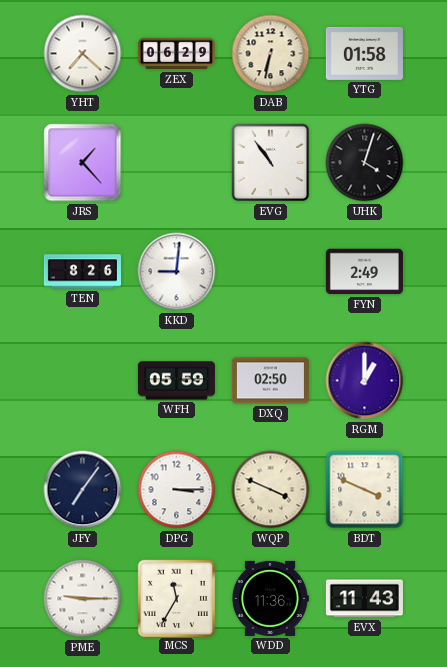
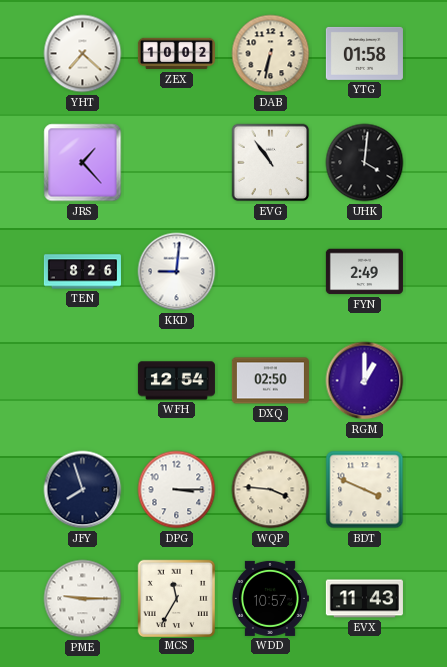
ZEX: 06:29 -> 10:02
UHK: 4:03 -> 4:01
WFH: 05:59 -> 12:54
JFY: 7:06 -> 7:57
WQP: 3:49 -> 3:46
WDD: 11:36 -> 10:57
